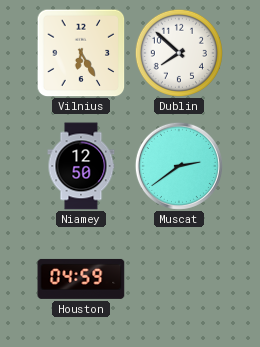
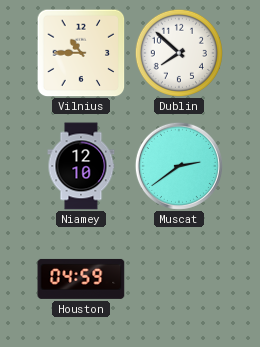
Vilnius: 6:25 -> 10:45
Niamey: 12:50 -> 12:10
